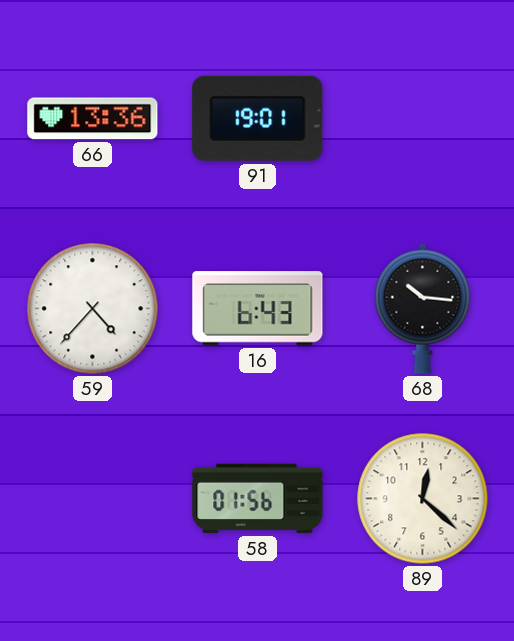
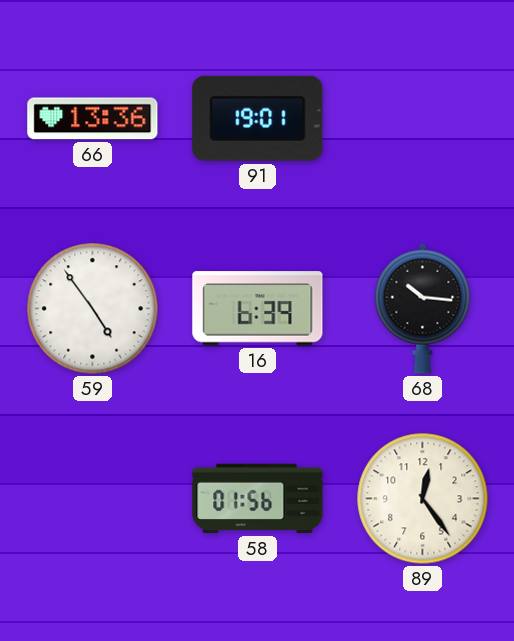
59: 4:37 -> 4:54
16: 6:43 -> 6:39
89: 12:22 -> 12:24
